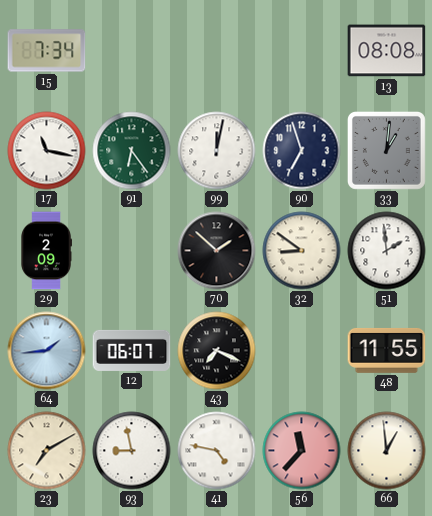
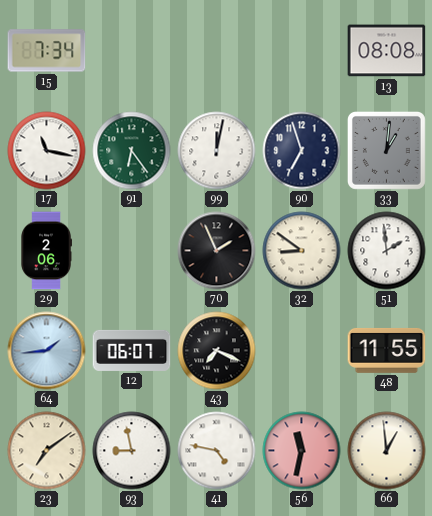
29: 2:09 -> 2:06
70: 1:52 -> 1:56
23: 7:10 -> 7:09
56: 11:37 -> 11:32
